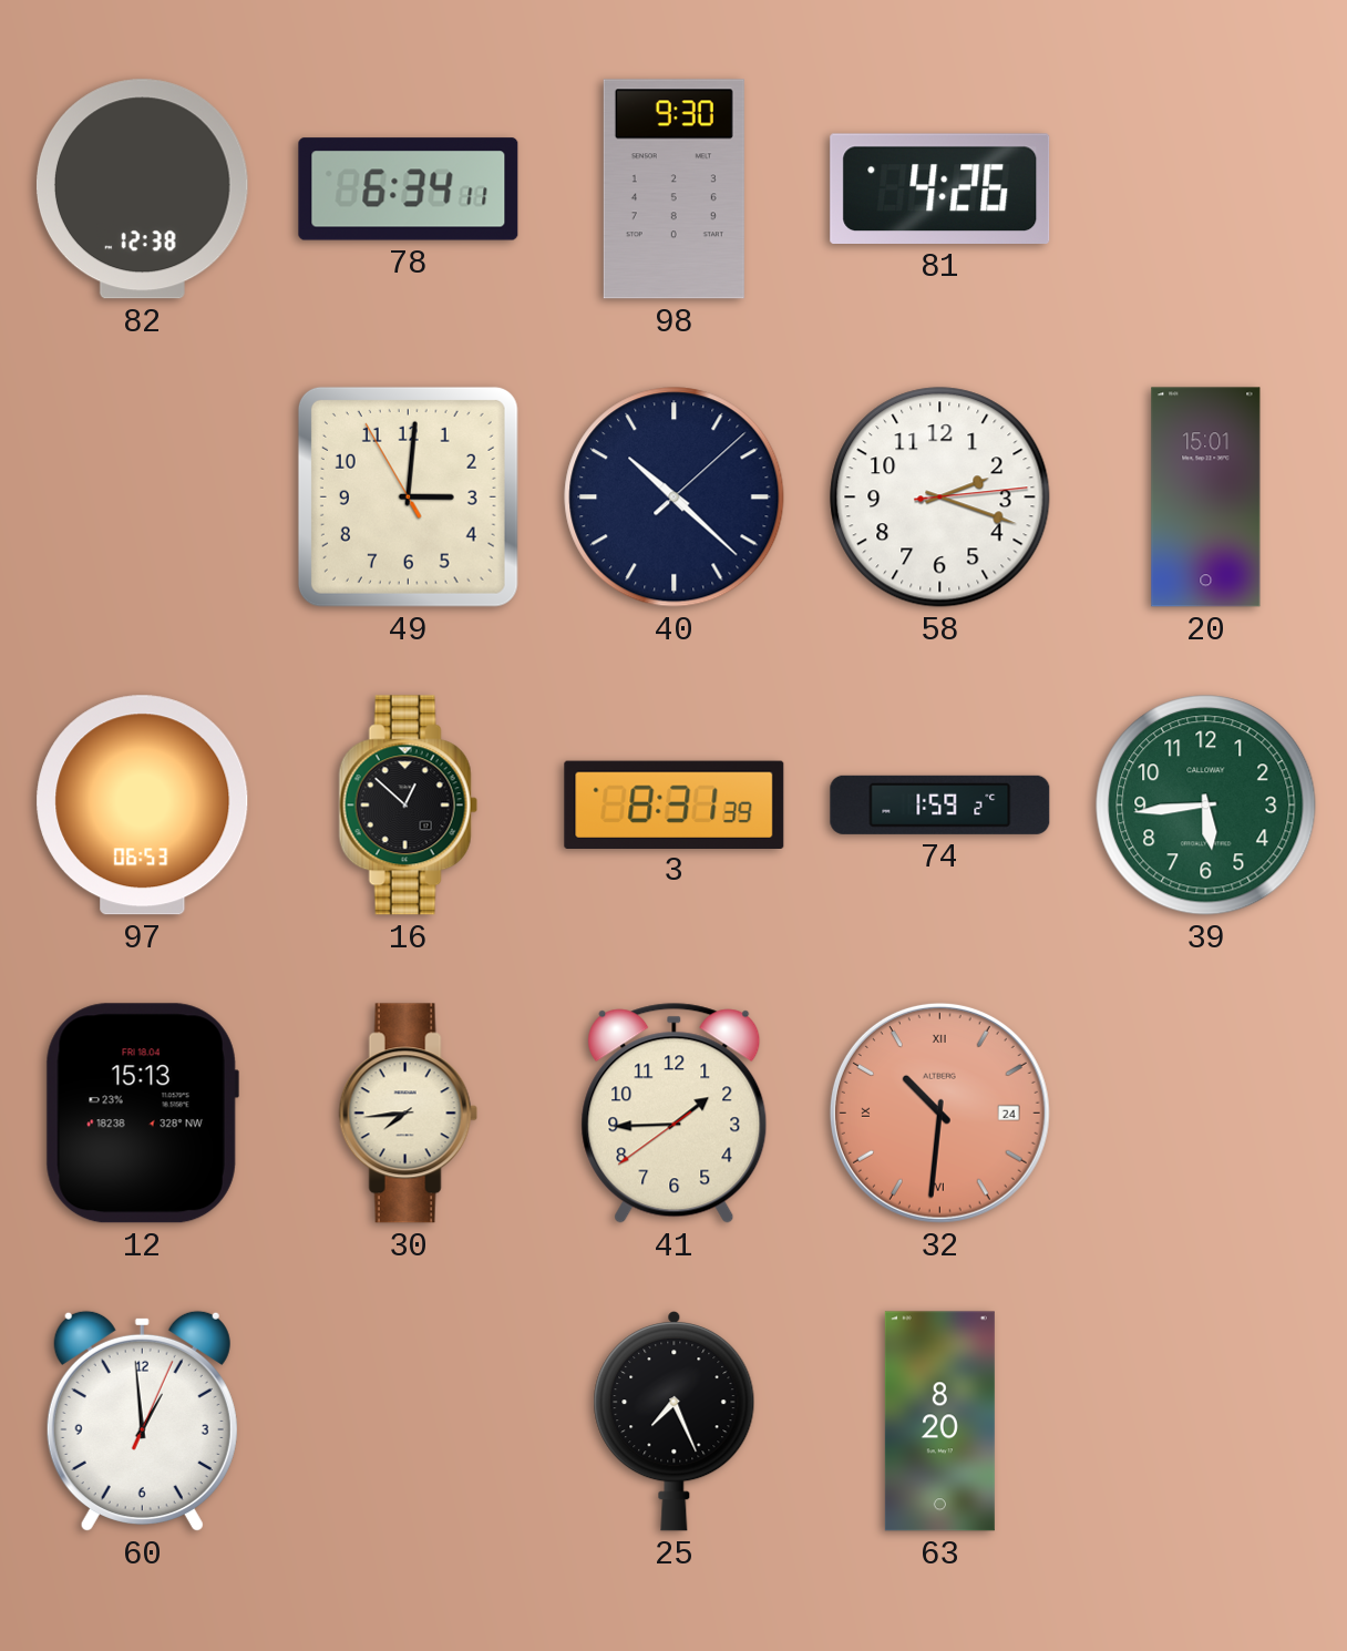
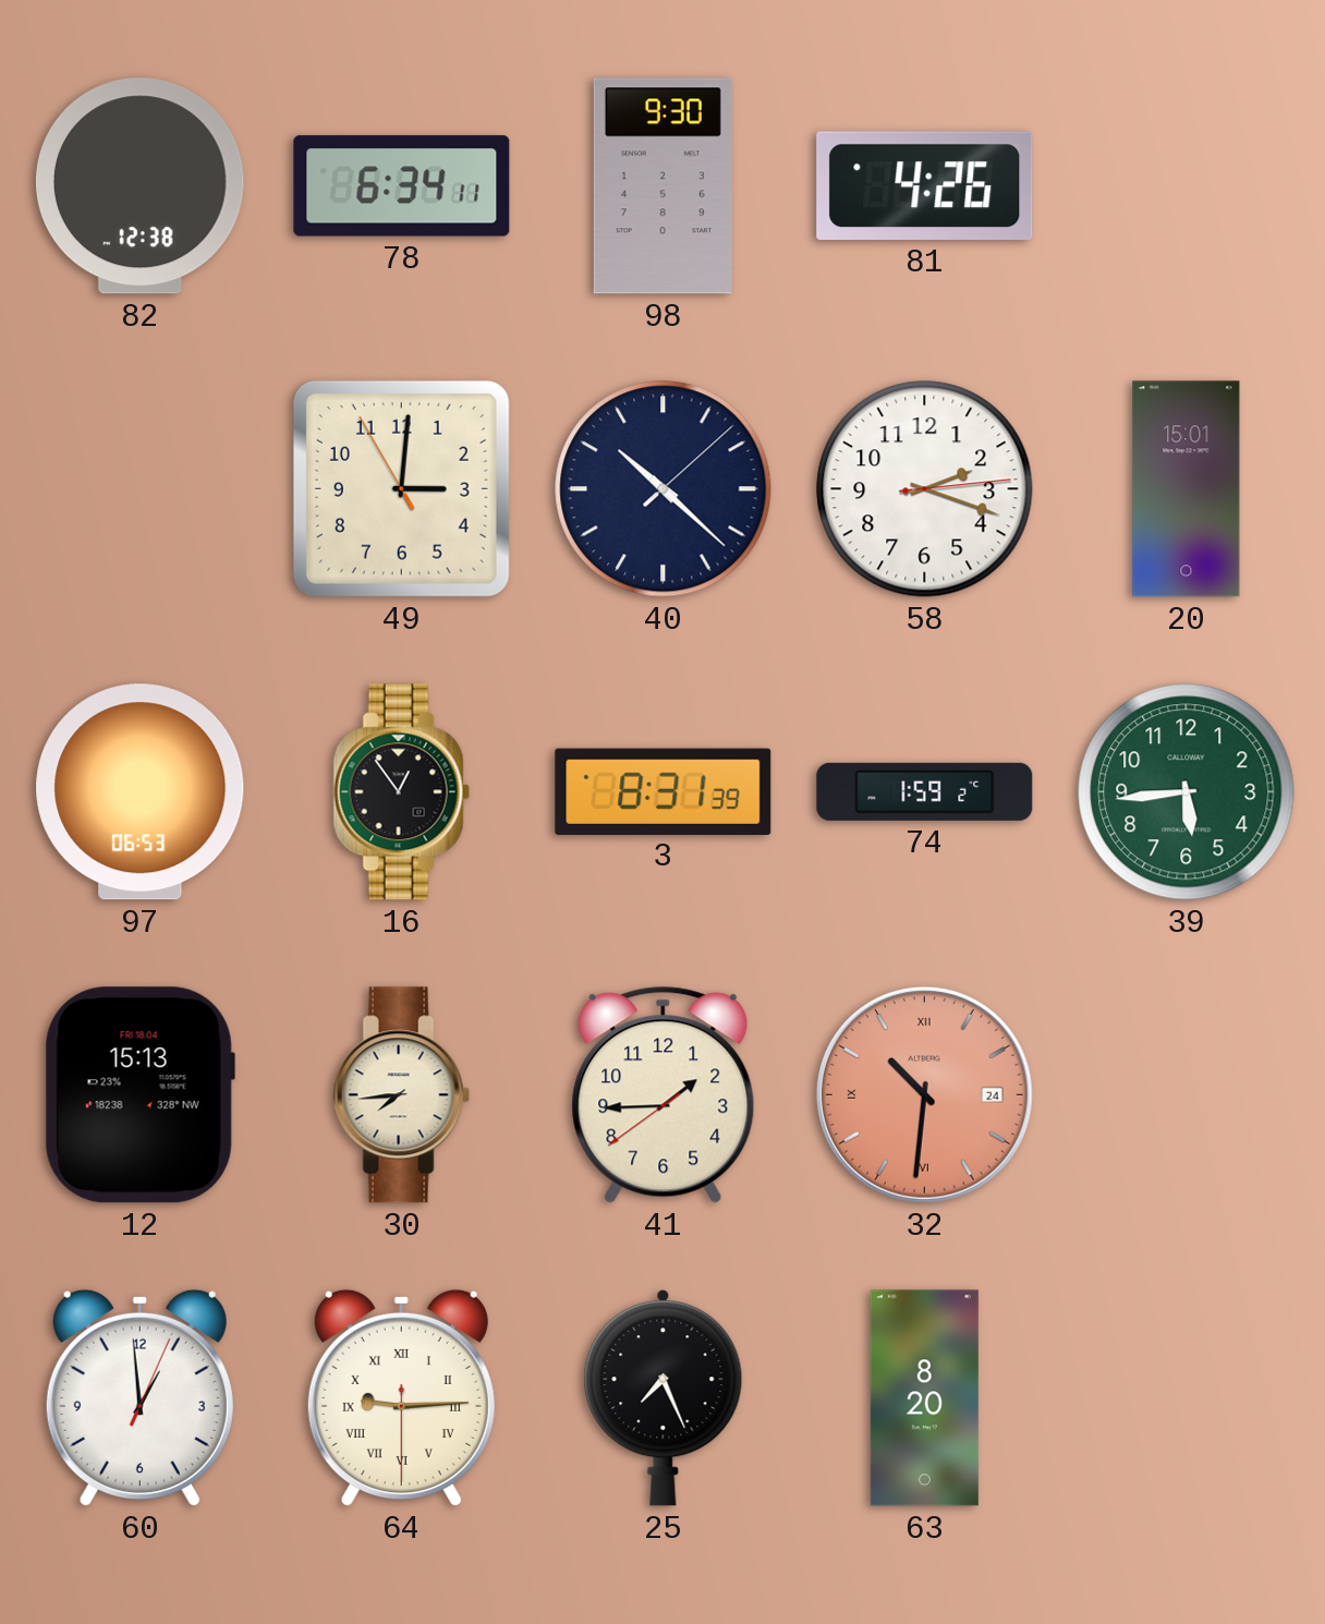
16: 12:52 -> 12:54
64: none -> 9:14
